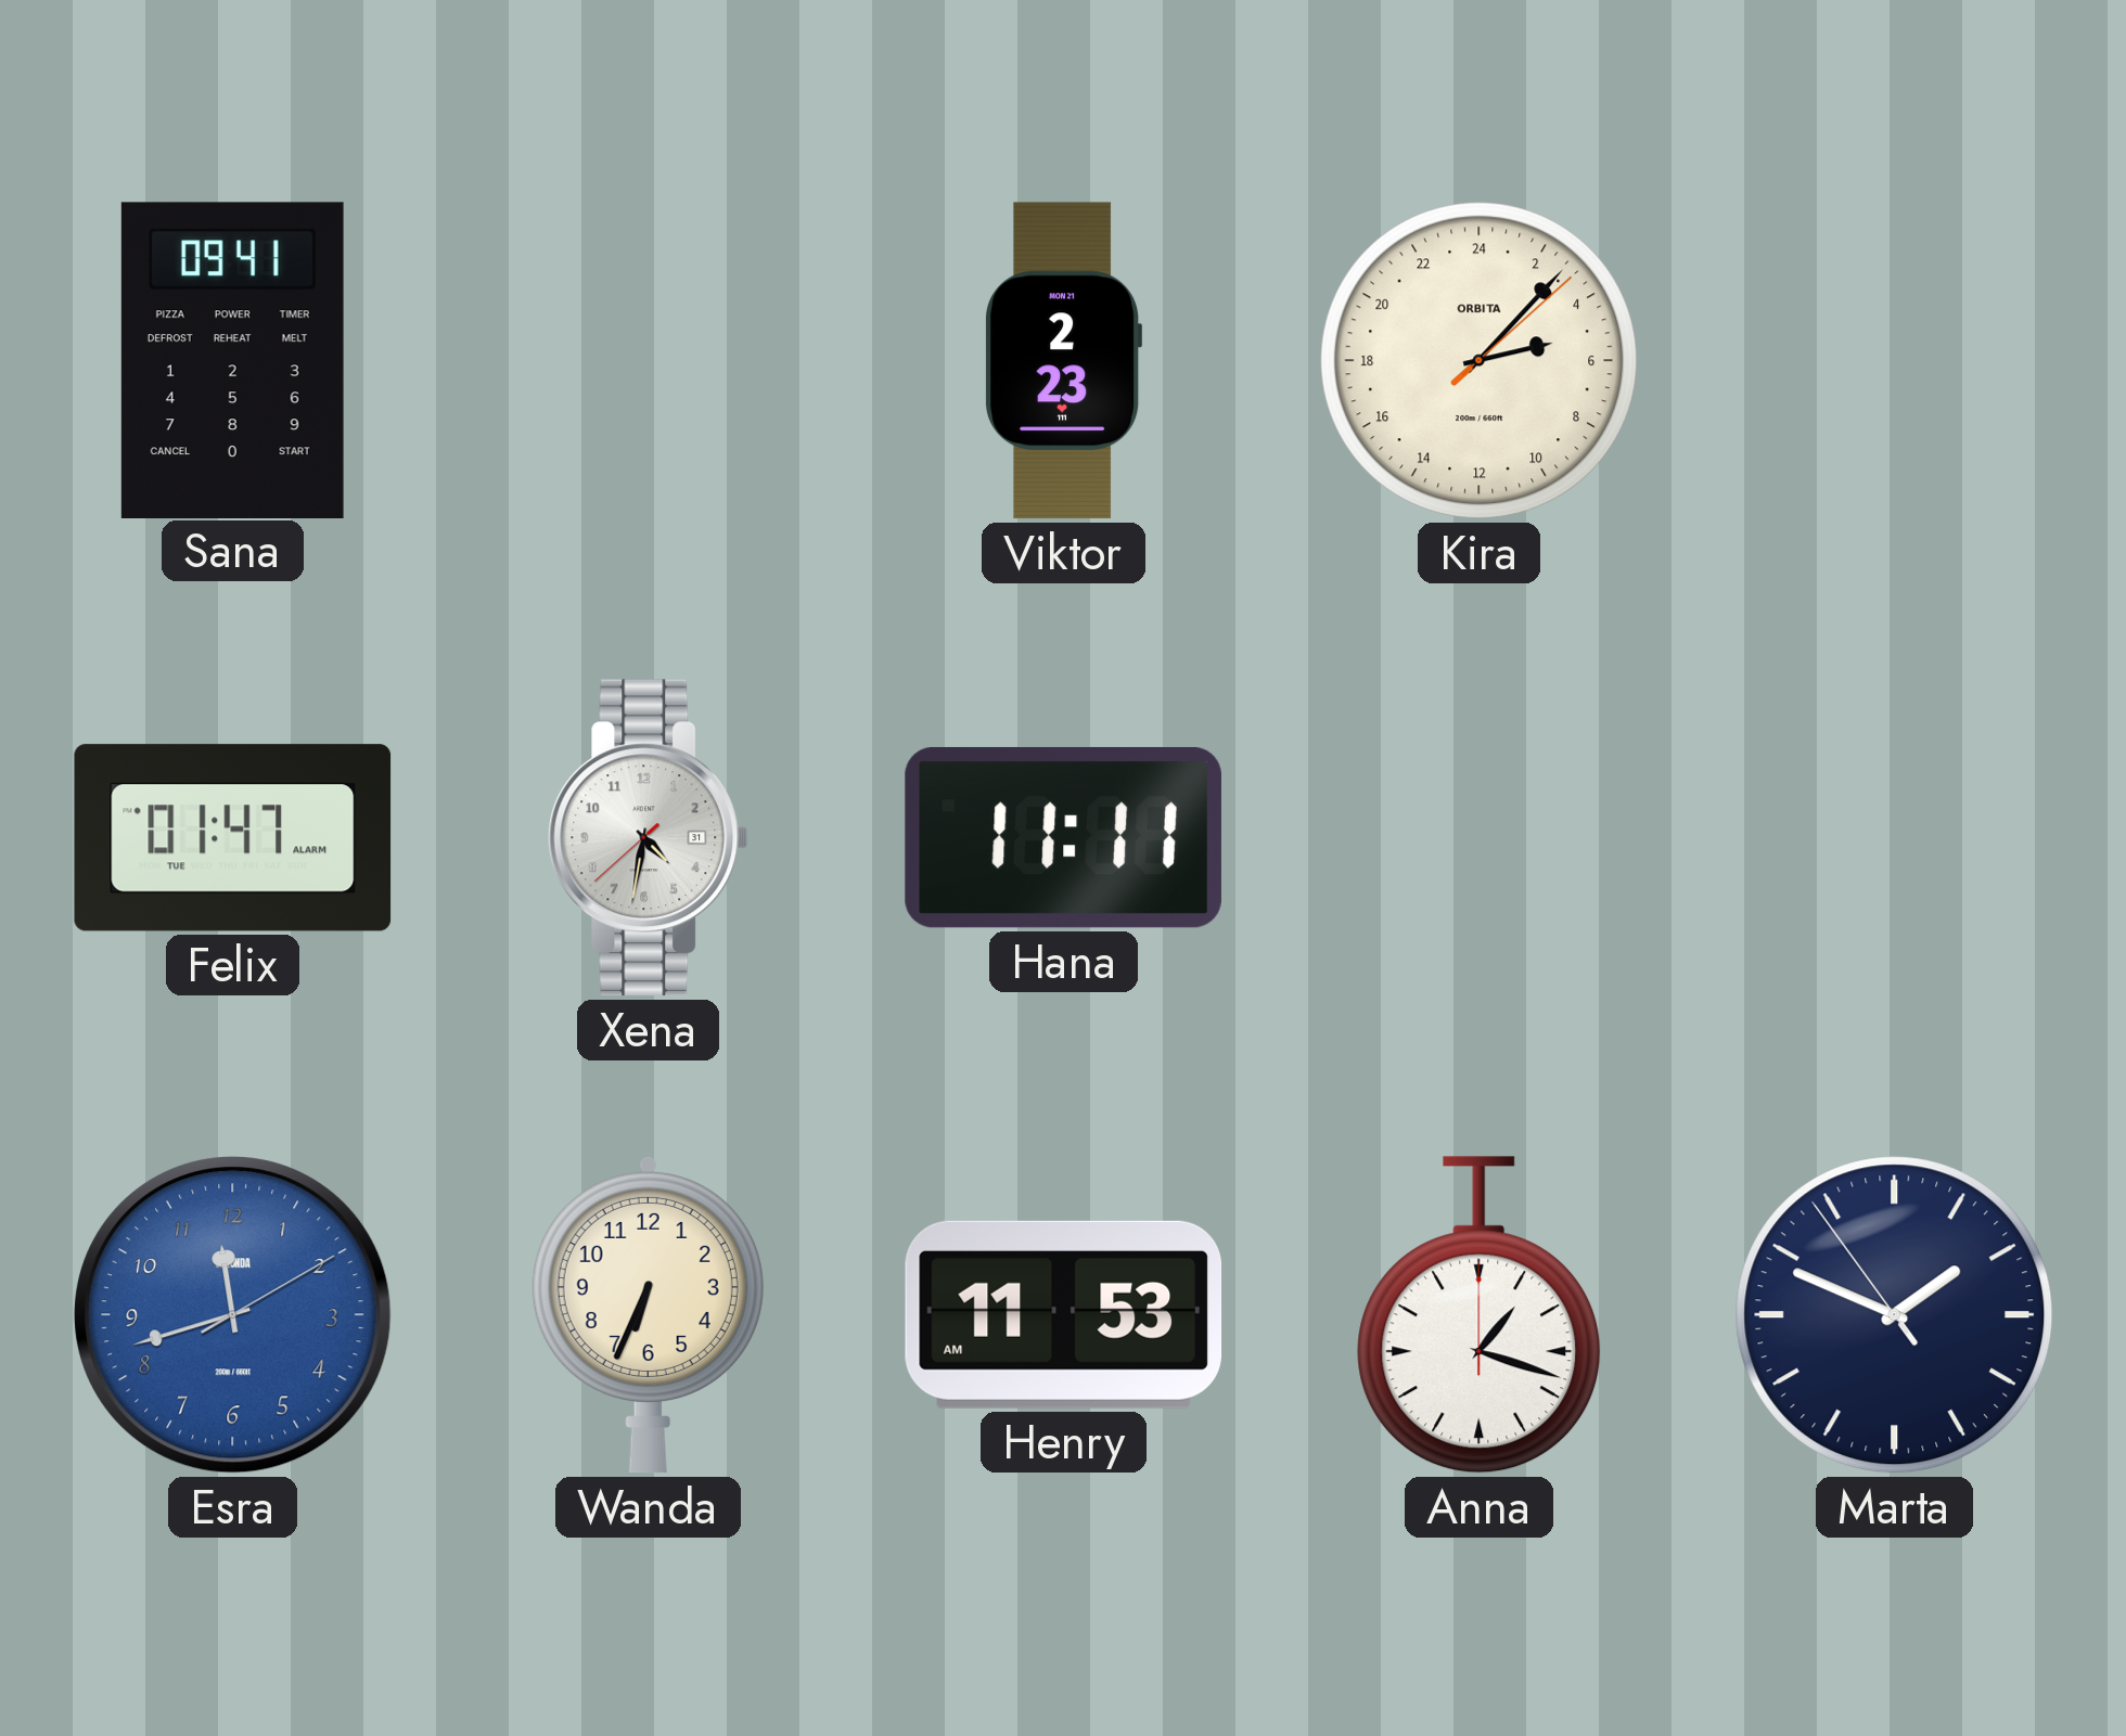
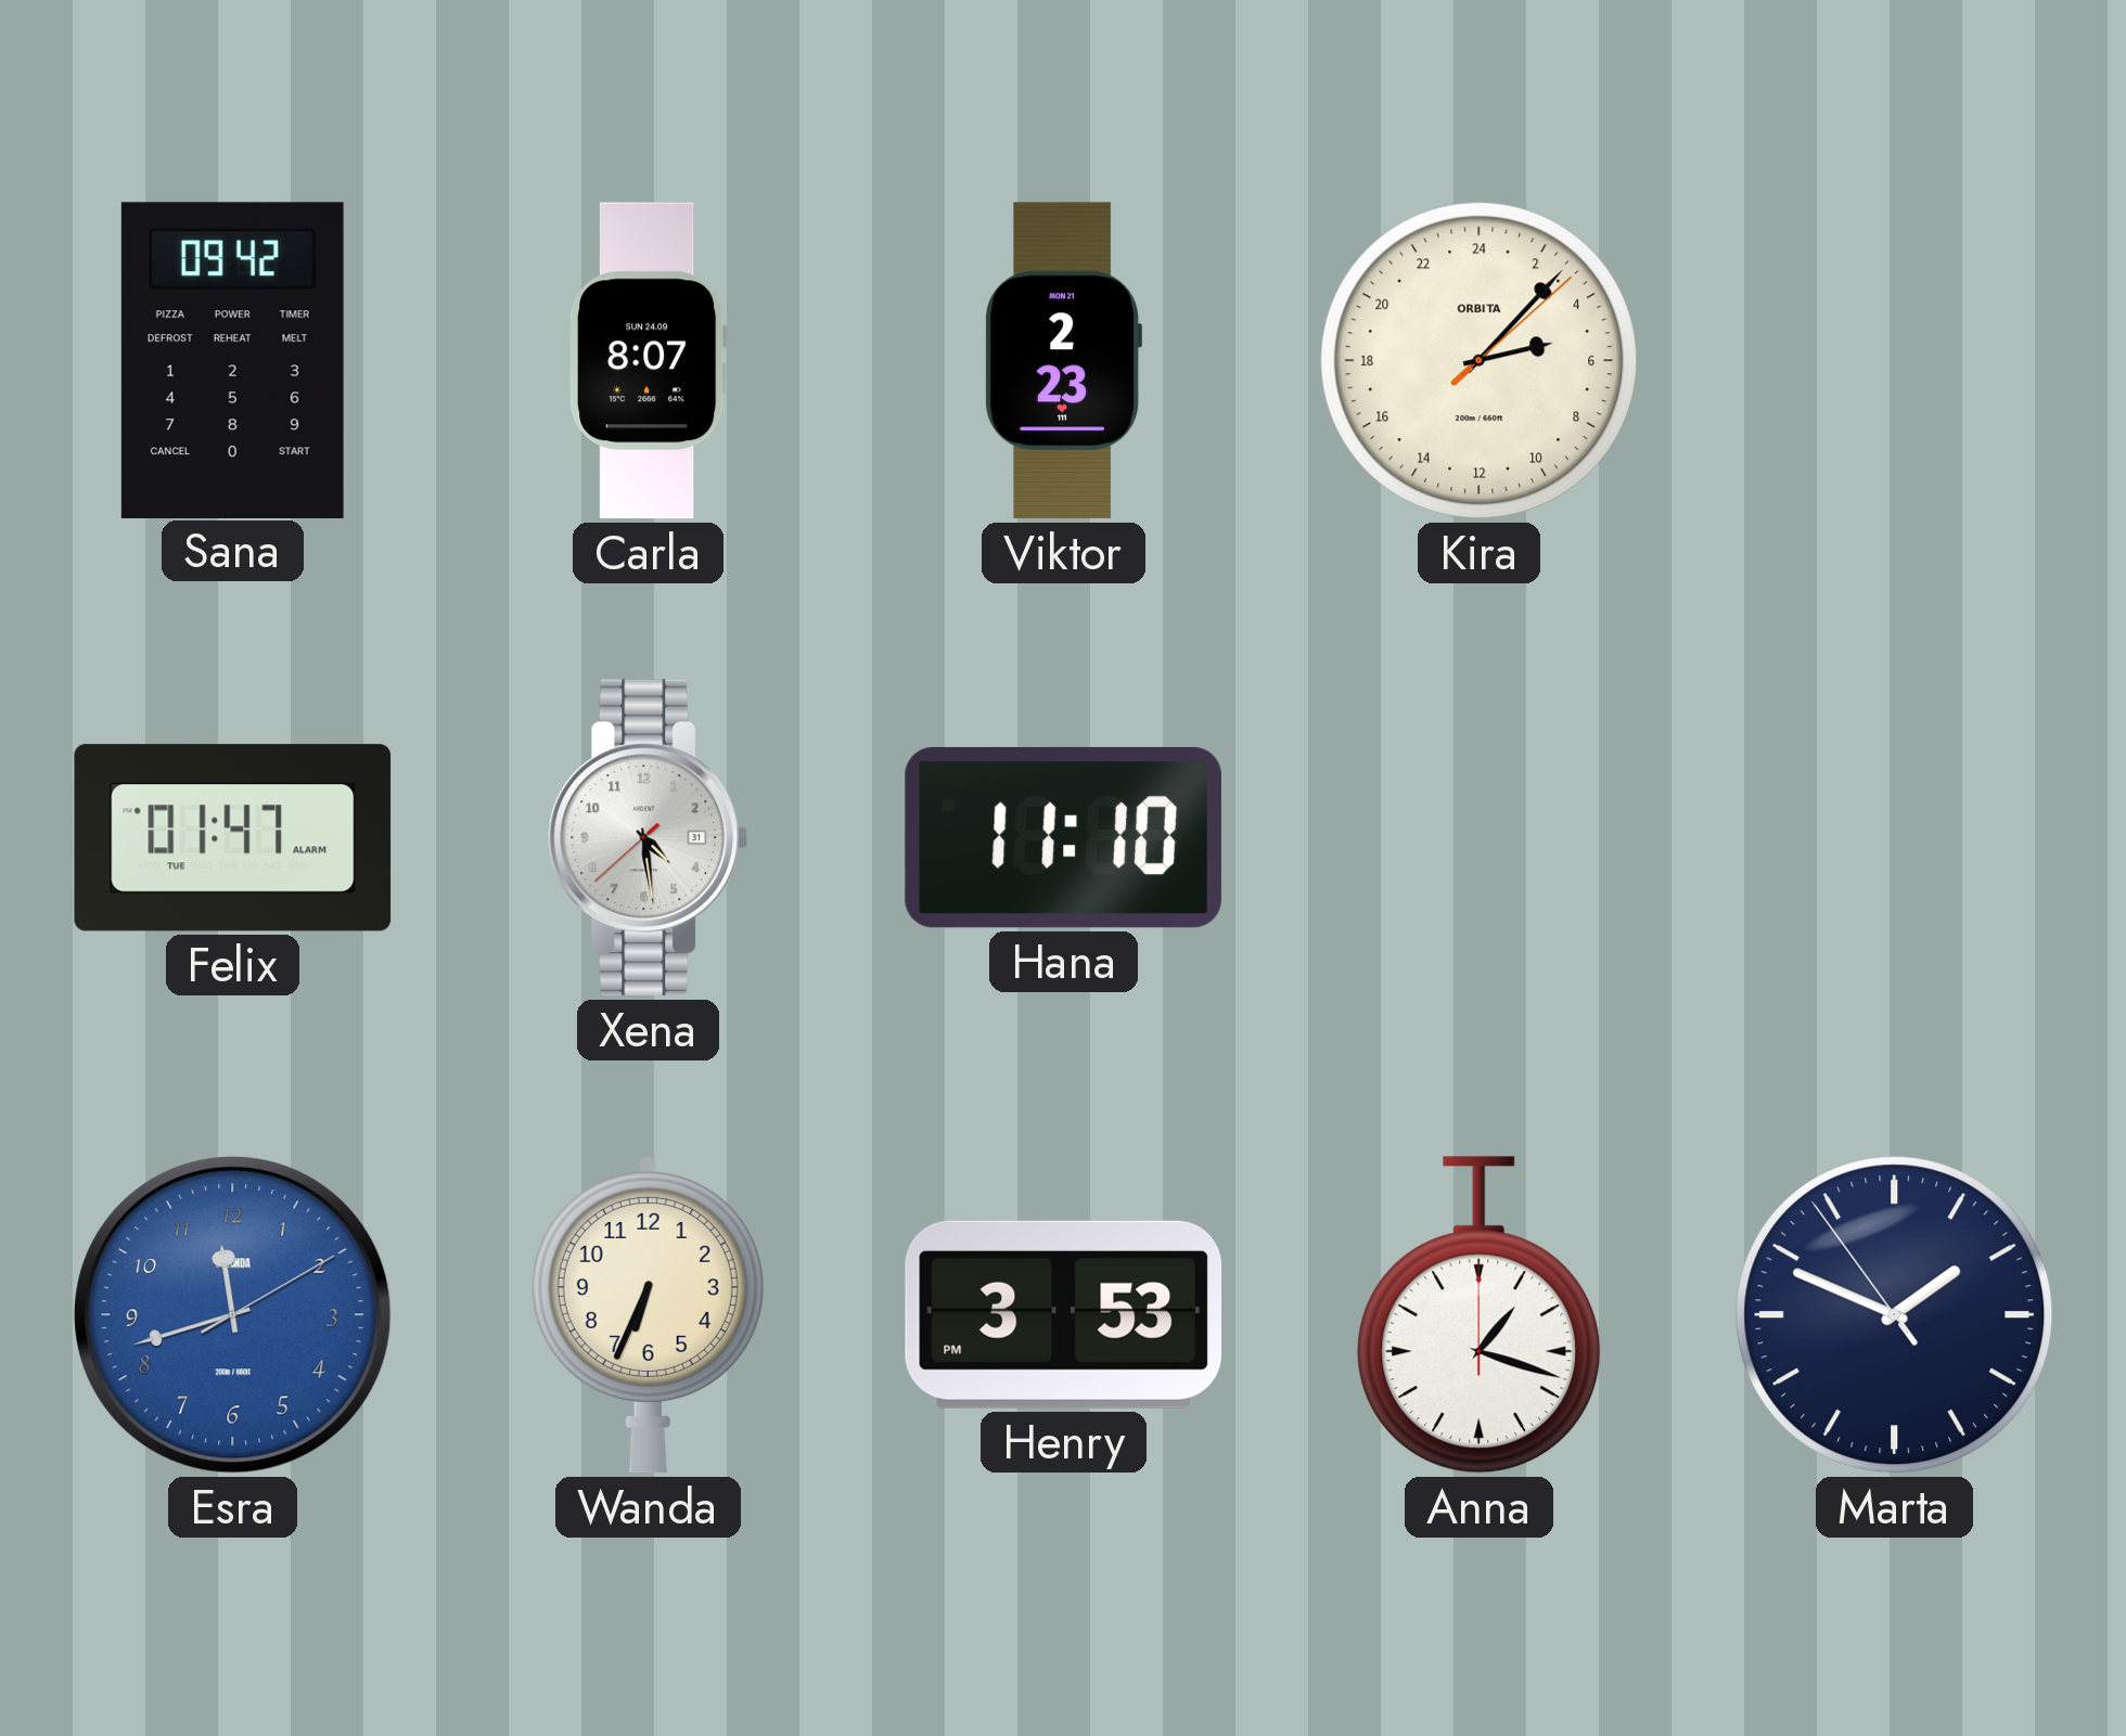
Sana: 09:41 -> 09:42
Carla: none -> 8:07
Xena: 4:31 -> 4:28
Hana: 11:11 -> 11:10
Henry: 11:53 -> 3:53
